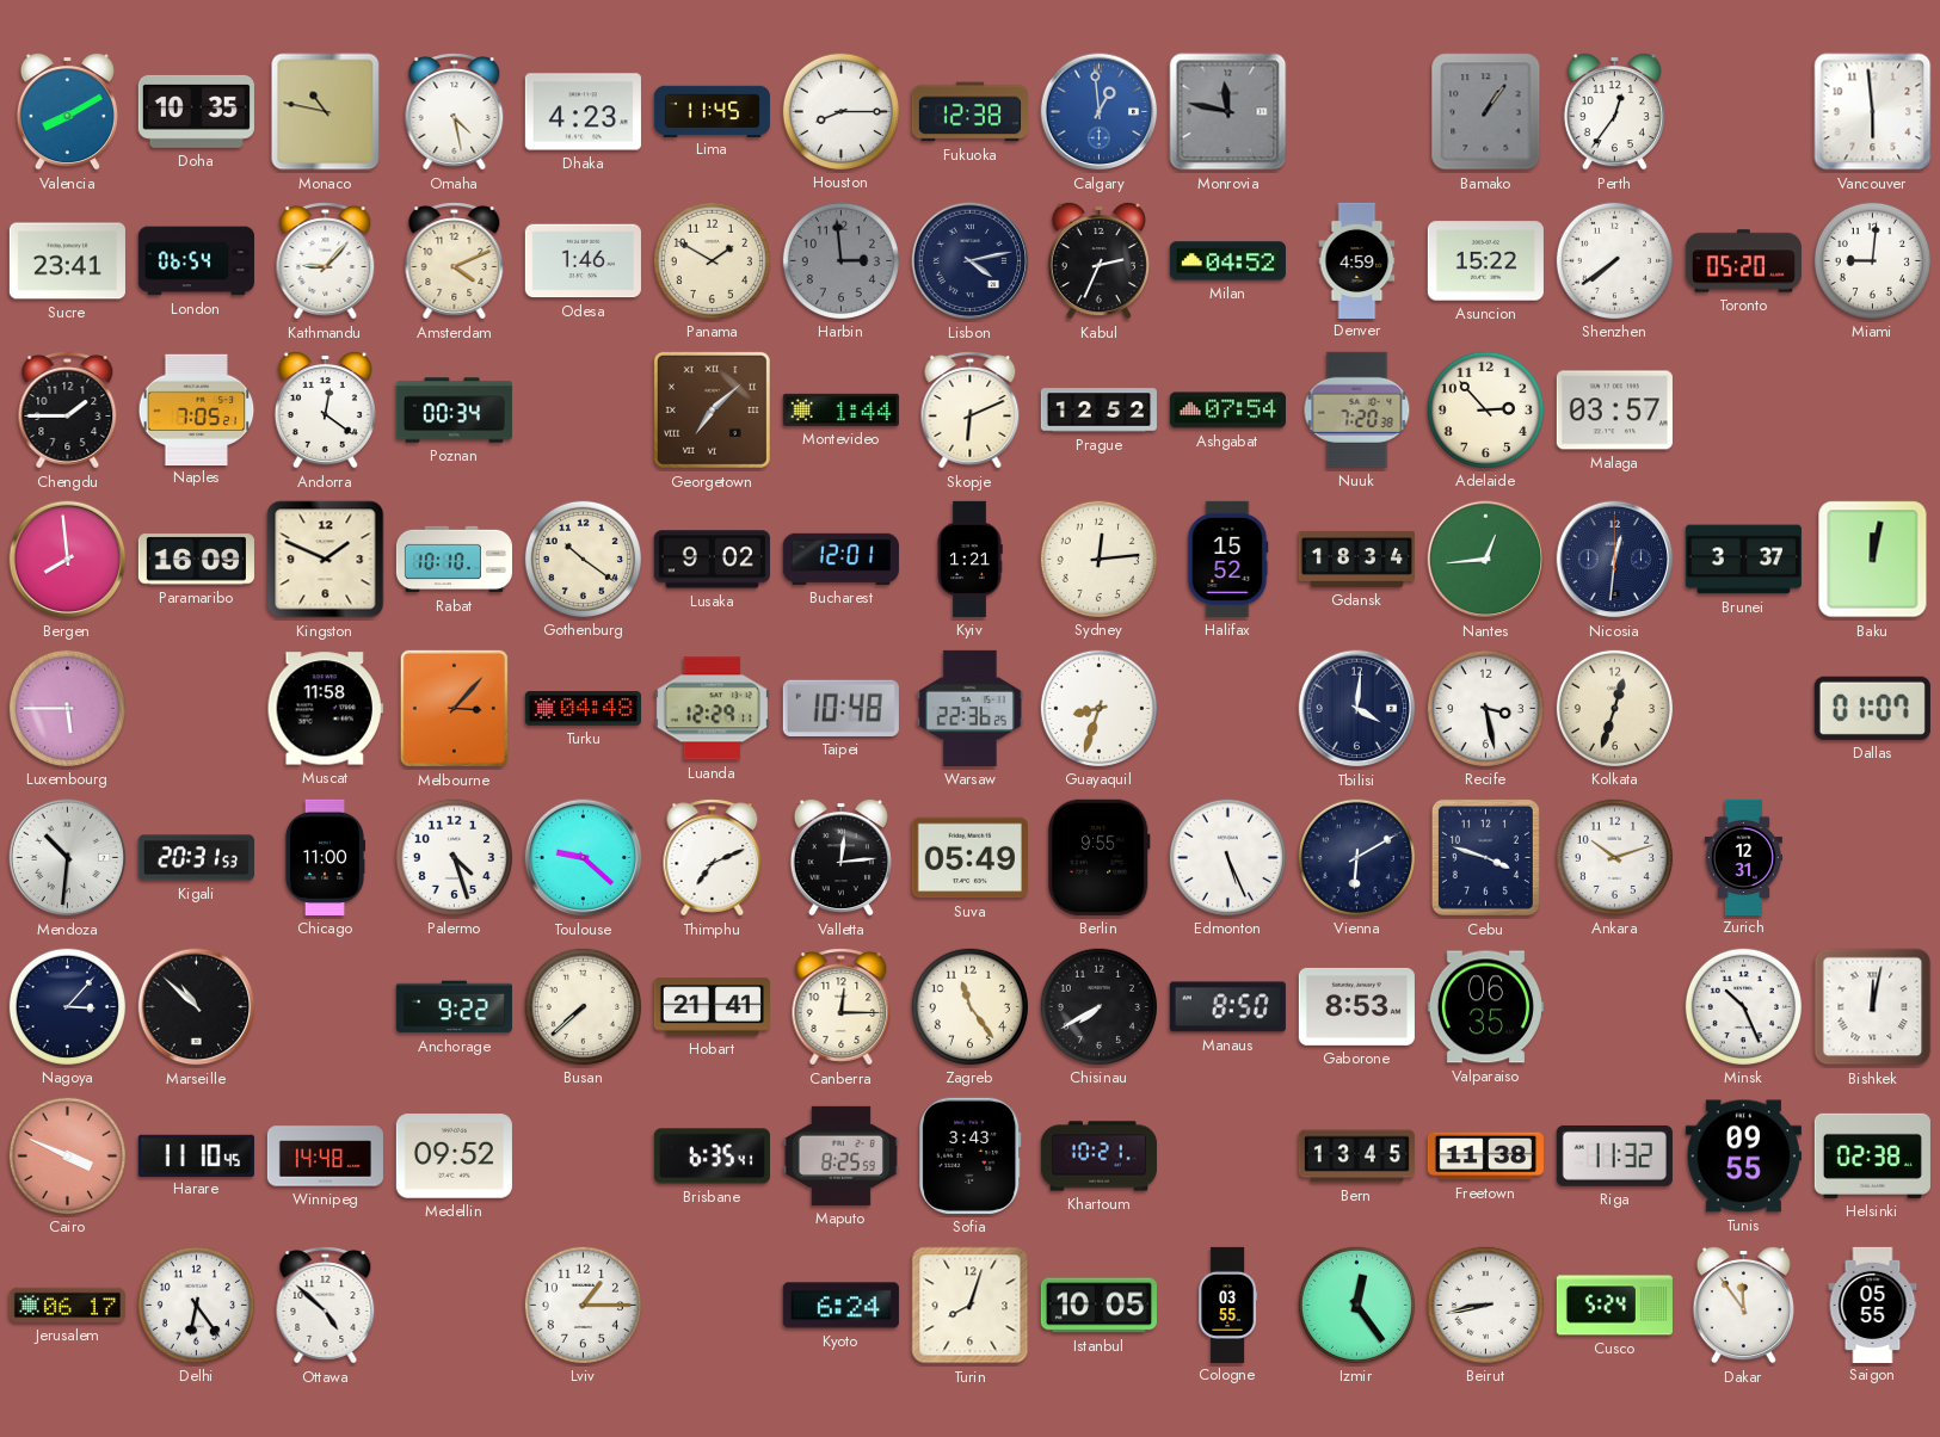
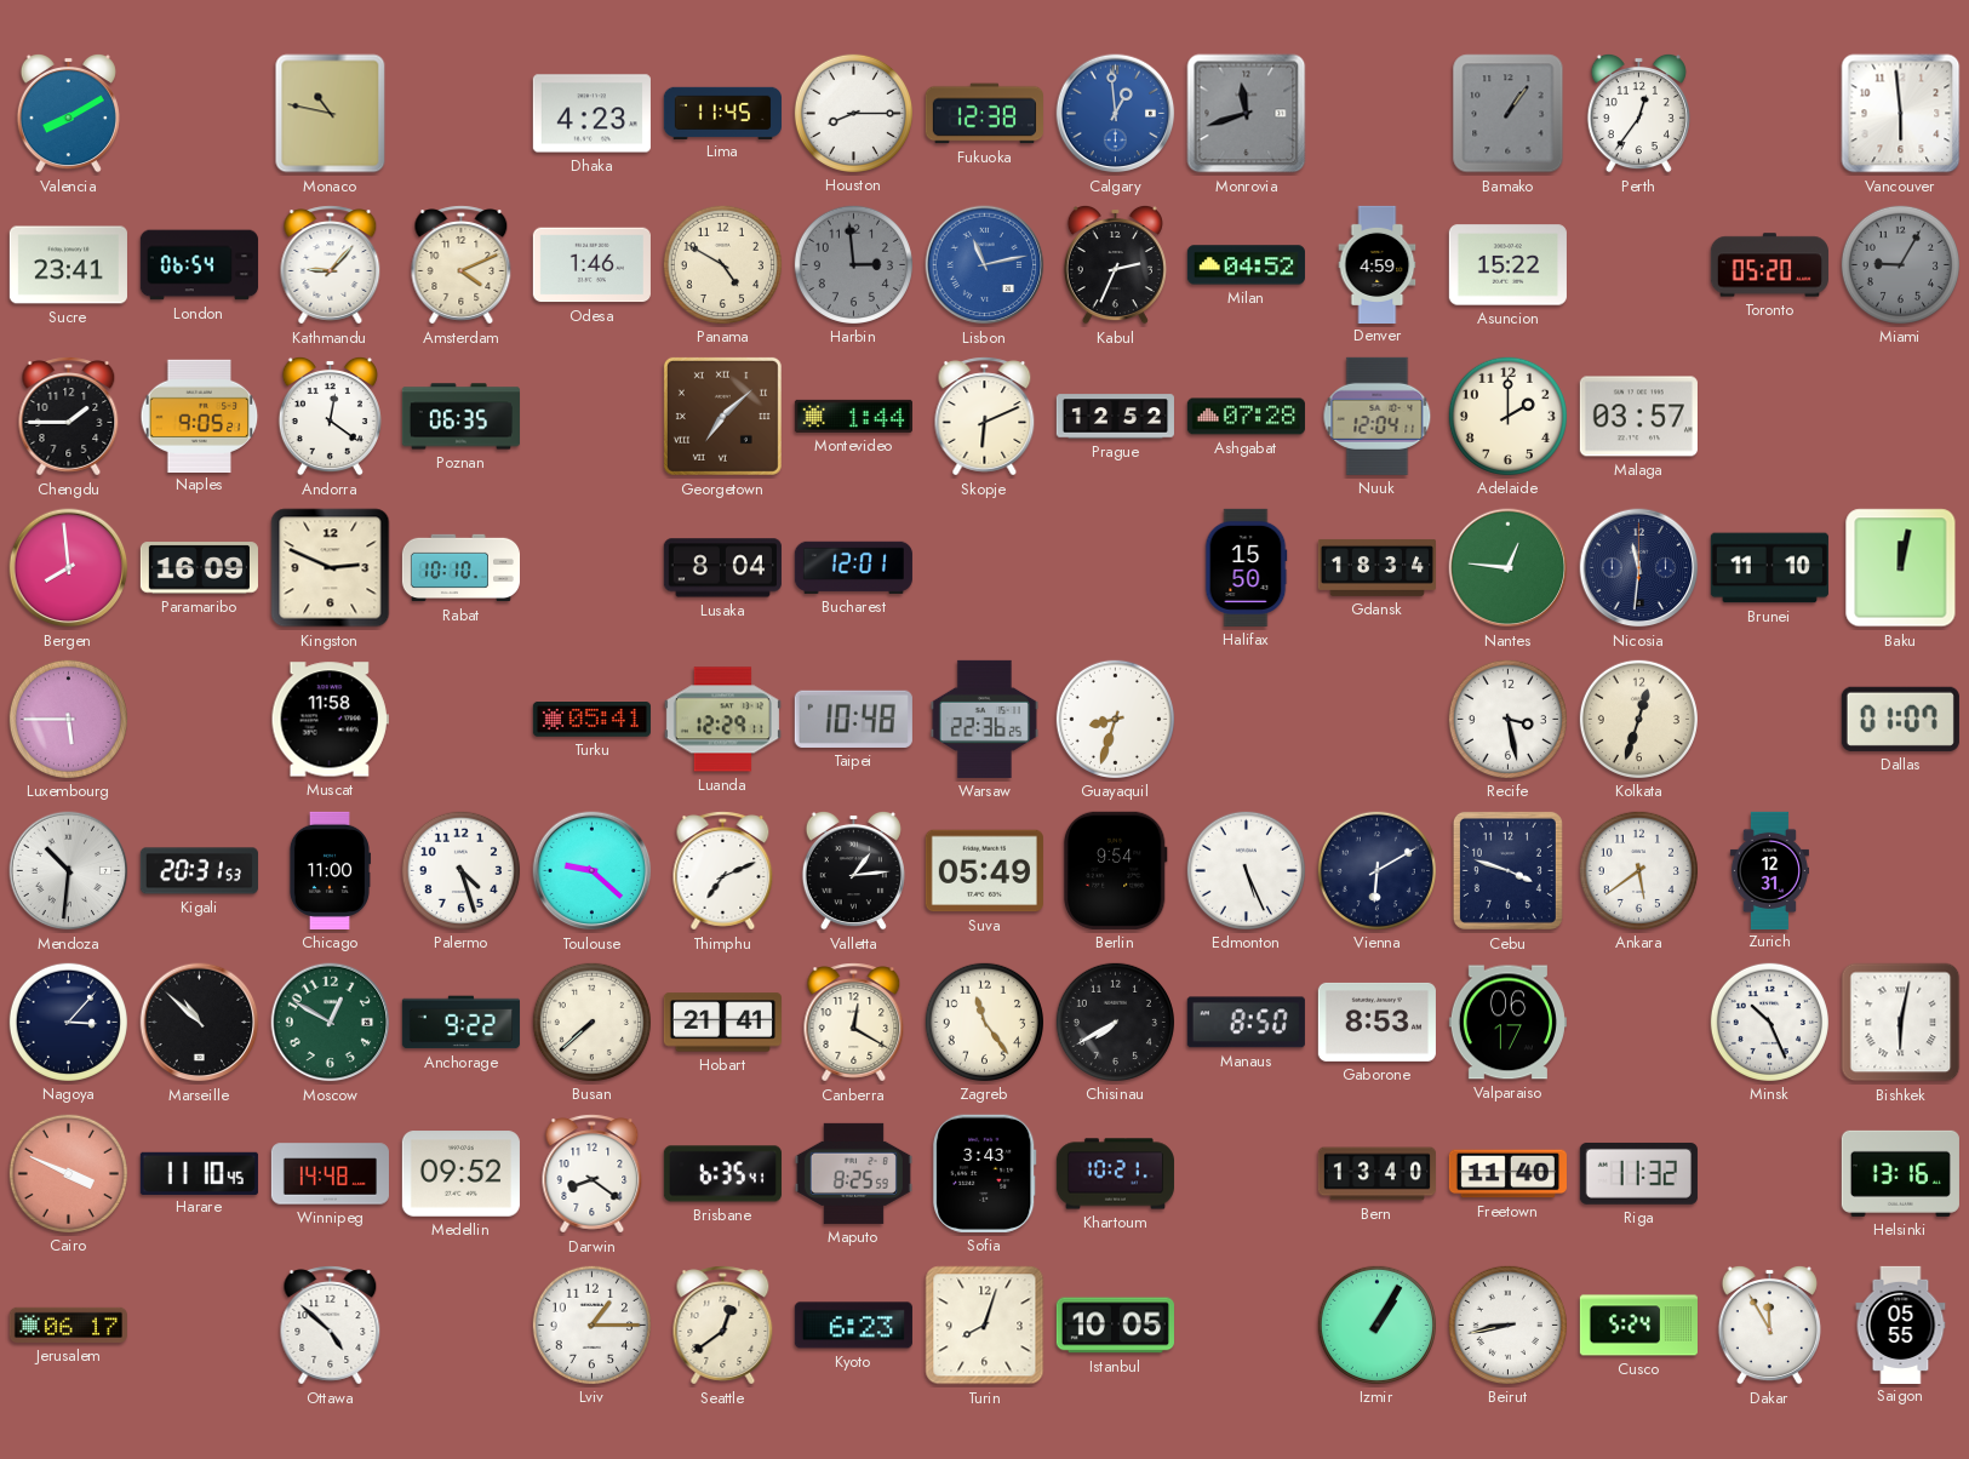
Doha: 10:35 -> none
Omaha: 4:28 -> none
Monrovia: 11:47 -> 11:42
Panama: 1:50 -> 4:50
Lisbon: 4:13 -> 11:13
Lisbon dial: navy -> blue
Shenzhen: 7:39 -> none
Miami: 9:01 -> 9:05
Miami dial: white -> grey
Naples: 7:05 -> 9:05
Poznan: 00:34 -> 06:35
Ashgabat: 07:54 -> 07:28
Nuuk: 7:20 -> 12:04
Adelaide: 2:53 -> 2:00
Kingston: 1:49 -> 2:49
Gothenburg: 10:21 -> none
Lusaka: 9:02 -> 8:04
Kyiv: 1:21 -> none
Sydney: 12:14 -> none
Halifax: 15:52 -> 15:50
Nantes: 12:44 -> 12:46
Nicosia: 12:31 -> 11:31
Brunei: 3:37 -> 11:10
Melbourne: 3:07 -> none
Turku: 04:48 -> 05:41
Tbilisi: 4:01 -> none
Valletta: 12:14 -> 1:14
Berlin: 9:55 -> 9:54
Ankara: 10:12 -> 5:39
Moscow: none -> 12:50
Canberra: 12:15 -> 12:20
Valparaiso: 06:35 -> 06:17
Bishkek: 12:02 -> 6:02
Darwin: none -> 8:21
Bern: 13:45 -> 13:40
Freetown: 11:38 -> 11:40
Tunis: 09:55 -> none
Helsinki: 02:38 -> 13:16
Delhi: 6:24 -> none
Seattle: none -> 12:39
Kyoto: 6:24 -> 6:23
Cologne: 03:55 -> none
Izmir: 12:24 -> 1:05
Dakar: 11:54 -> 11:55
